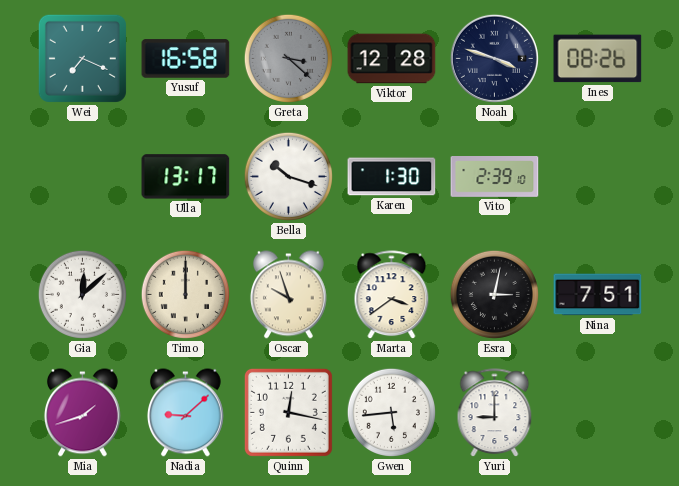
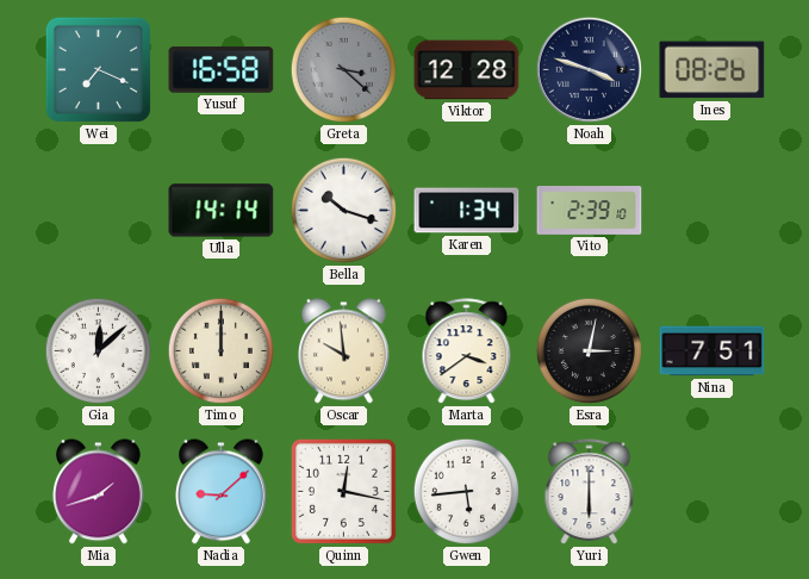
Ulla: 13:17 -> 14:14
Karen: 1:30 -> 1:34
Oscar: 9:57 -> 9:59
Yuri: 9:00 -> 6:00
